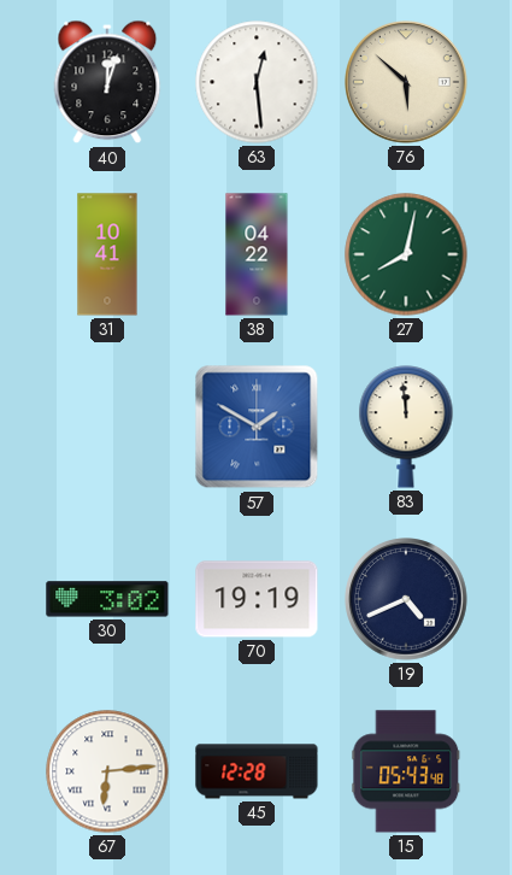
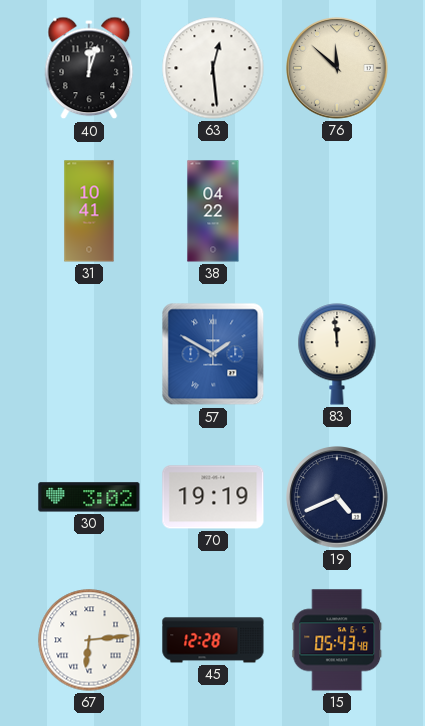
76: 5:52 -> 11:52
27: 8:02 -> none
